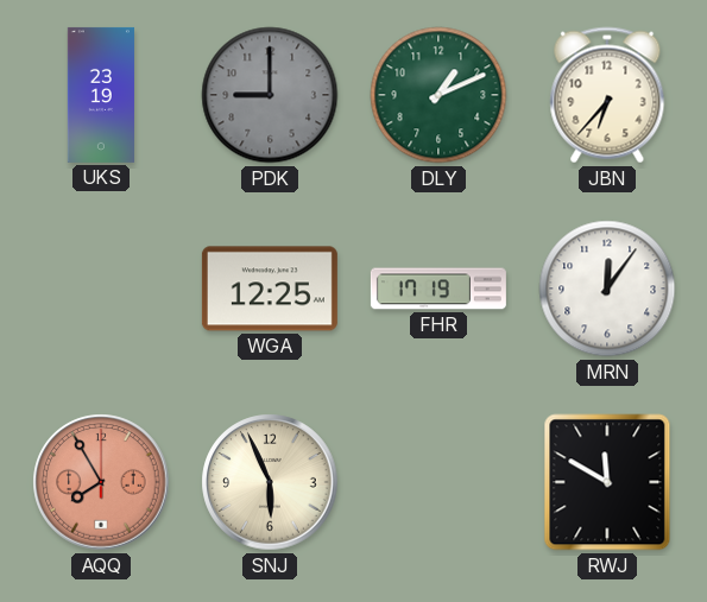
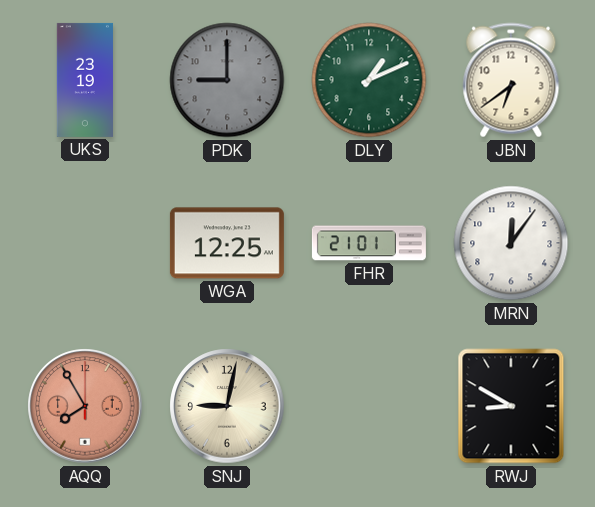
JBN: 6:37 -> 6:39
FHR: 17:19 -> 21:01
SNJ: 5:56 -> 9:02
RWJ: 11:50 -> 8:50
